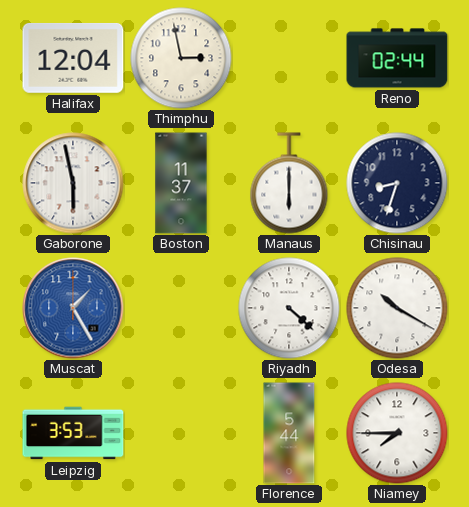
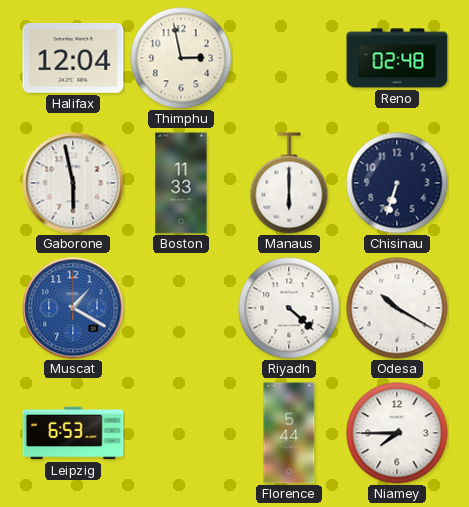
Reno: 02:44 -> 02:48
Boston: 11:37 -> 11:33
Chisinau: 8:33 -> 6:33
Muscat: 1:25 -> 1:20
Leipzig: 3:53 -> 6:53
